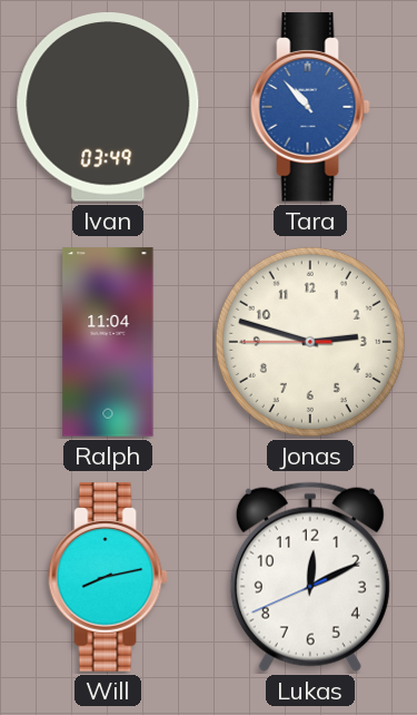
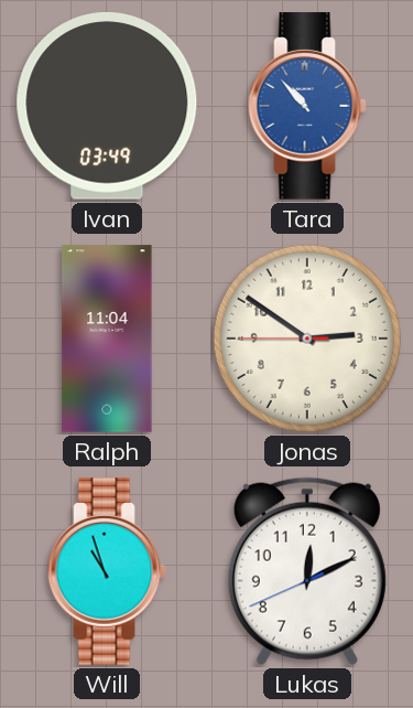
Jonas: 2:47 -> 2:50
Will: 8:13 -> 10:57
